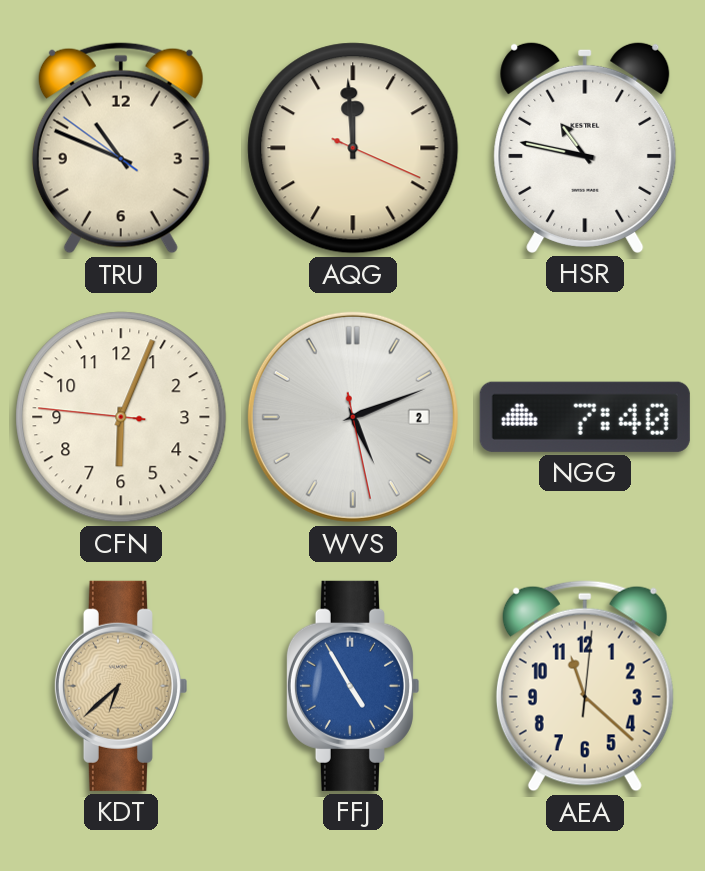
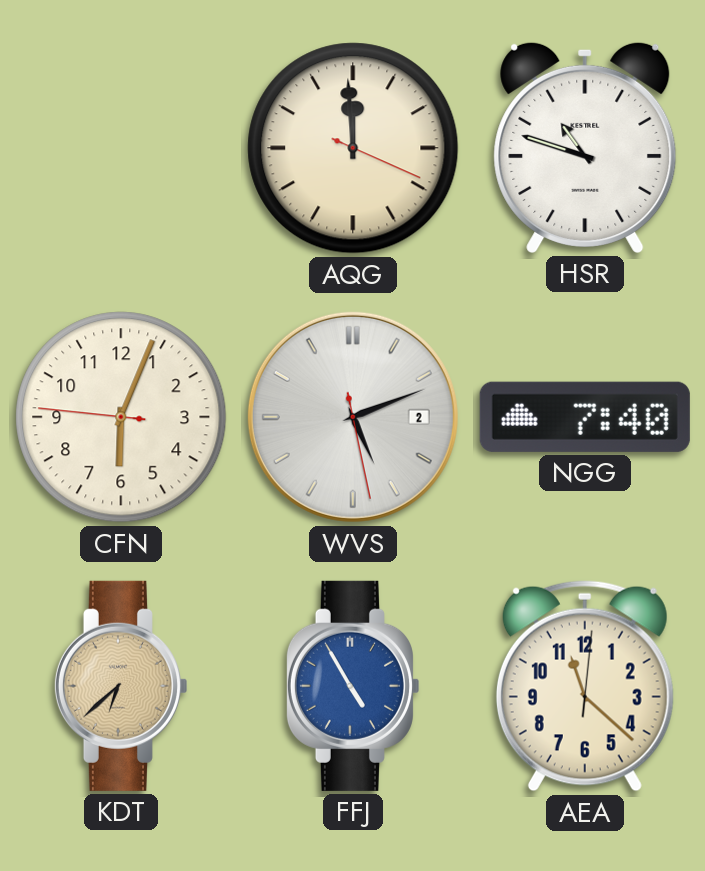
TRU: 10:48 -> none
HSR: 10:47 -> 10:48
